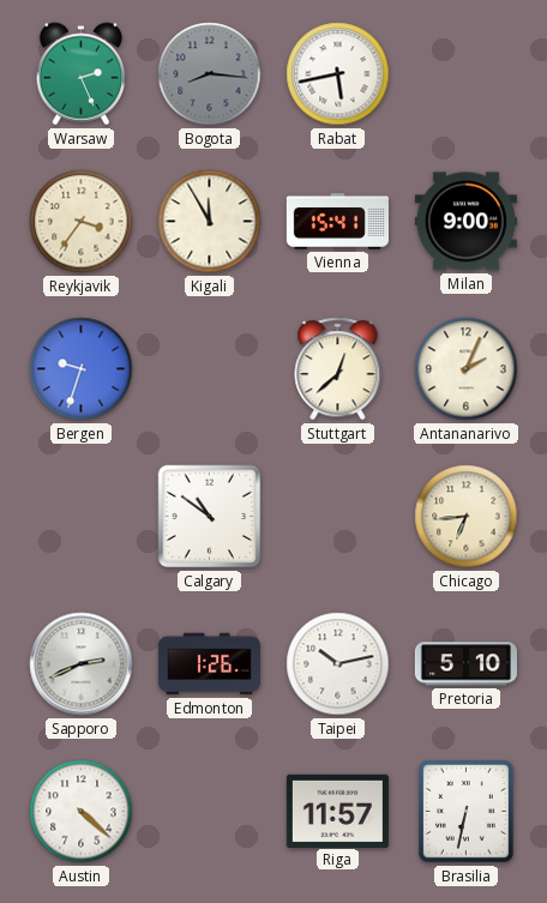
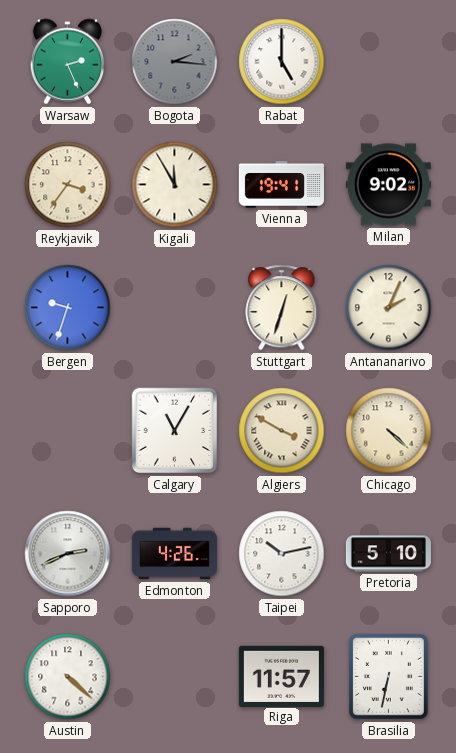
Bogota: 8:16 -> 2:16
Rabat: 5:43 -> 5:00
Vienna: 15:41 -> 19:41
Milan: 9:00 -> 9:02
Stuttgart: 12:38 -> 12:33
Calgary: 10:51 -> 11:05
Algiers: none -> 3:50
Chicago: 6:44 -> 4:22
Edmonton: 1:26 -> 4:26
